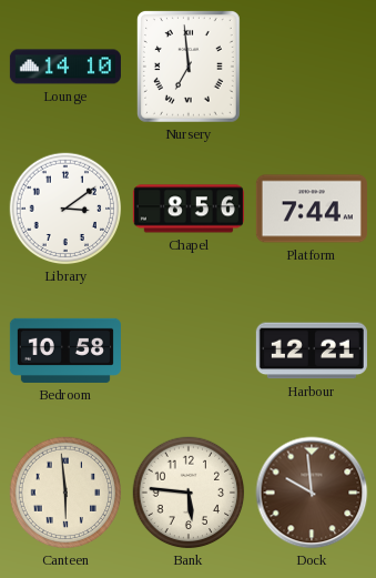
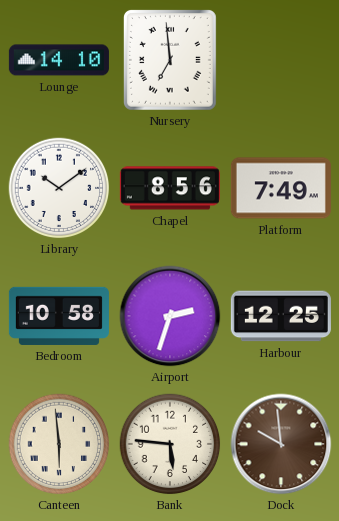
Library: 3:09 -> 10:09
Platform: 7:44 -> 7:49
Airport: none -> 2:33
Harbour: 12:21 -> 12:25
